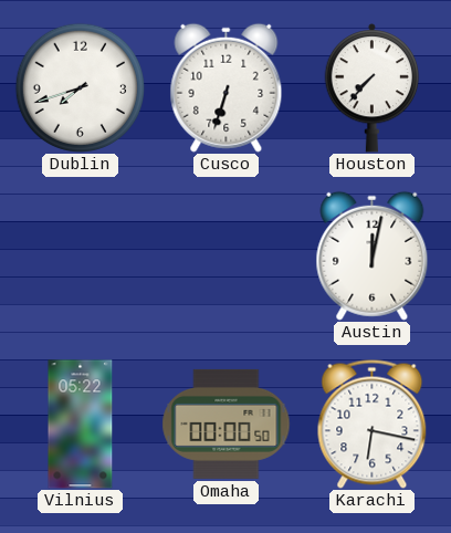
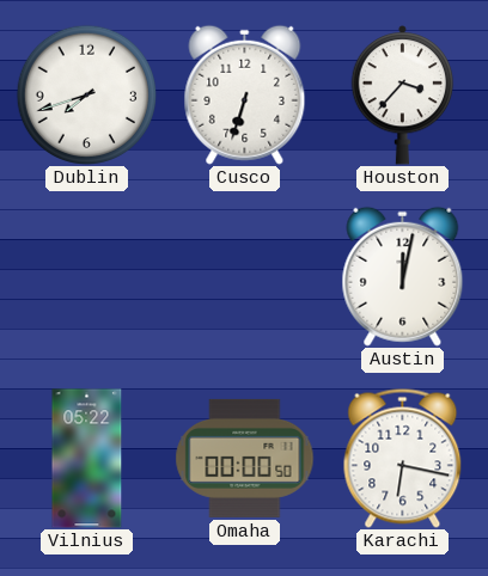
Houston: 7:37 -> 3:37
